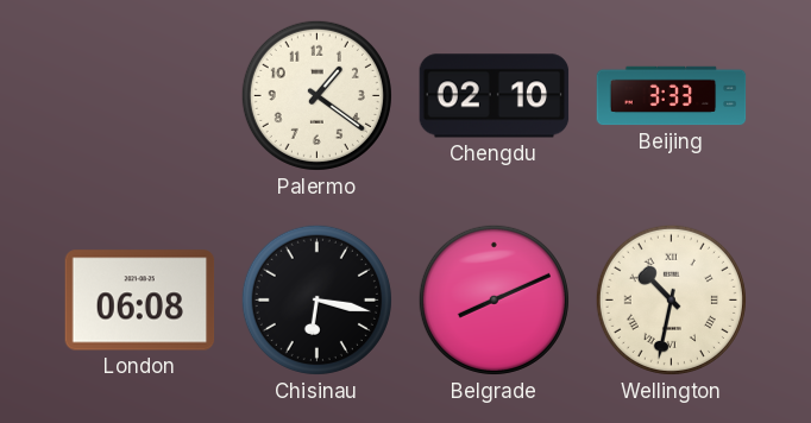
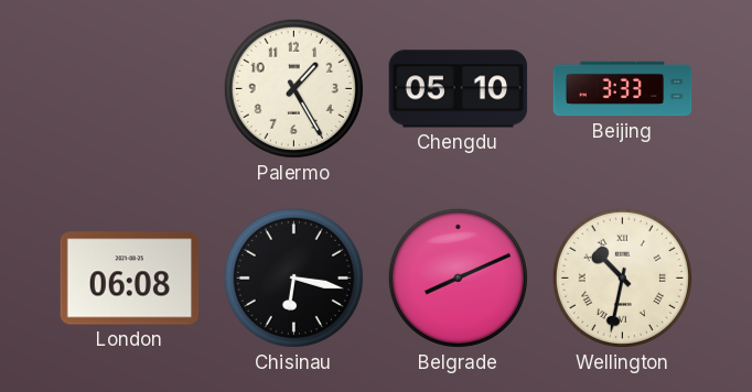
Palermo: 1:21 -> 1:25
Chengdu: 02:10 -> 05:10
